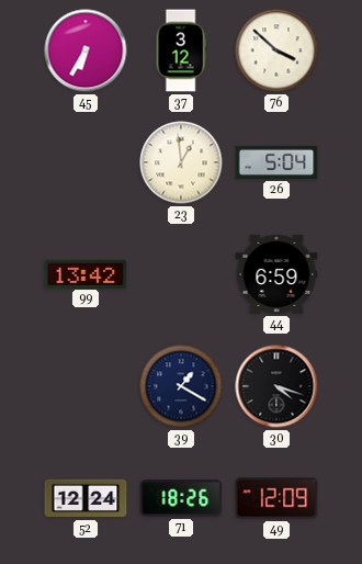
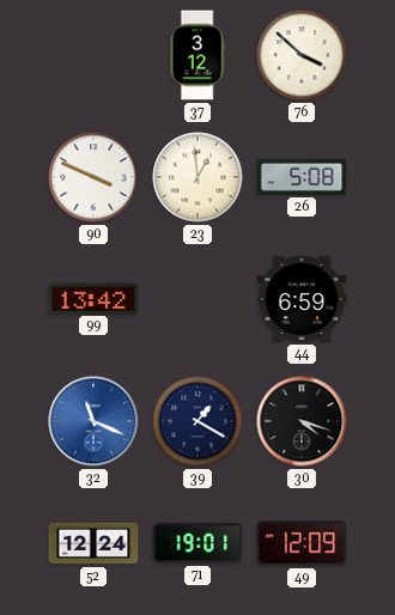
45: 6:35 -> none
90: none -> 3:49
26: 5:04 -> 5:08
32: none -> 11:19
71: 18:26 -> 19:01
